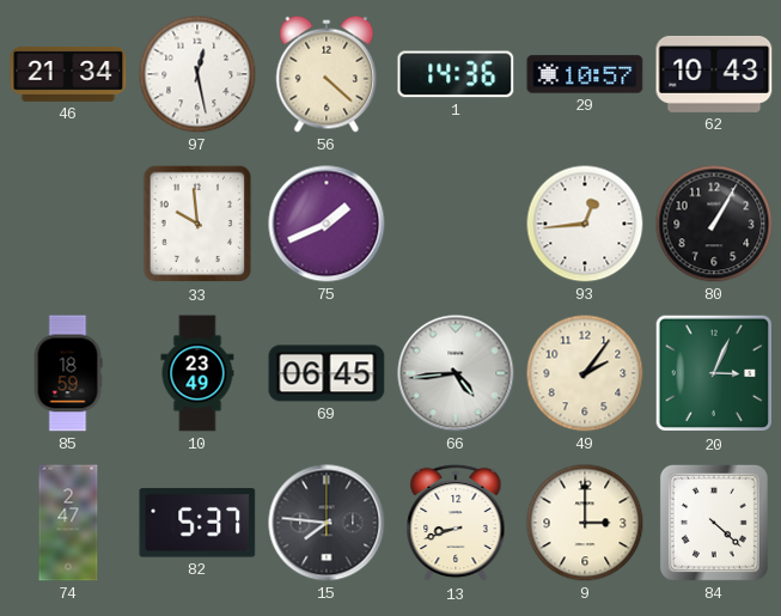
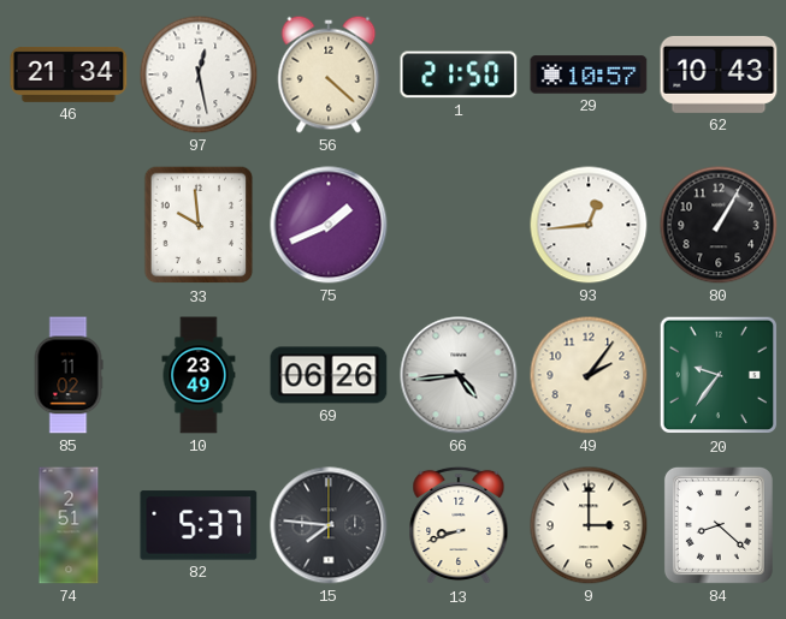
1: 14:36 -> 21:50
85: 18:59 -> 11:02
69: 06:45 -> 06:26
20: 3:04 -> 9:36
74: 2:47 -> 2:51
84: 4:22 -> 8:22
